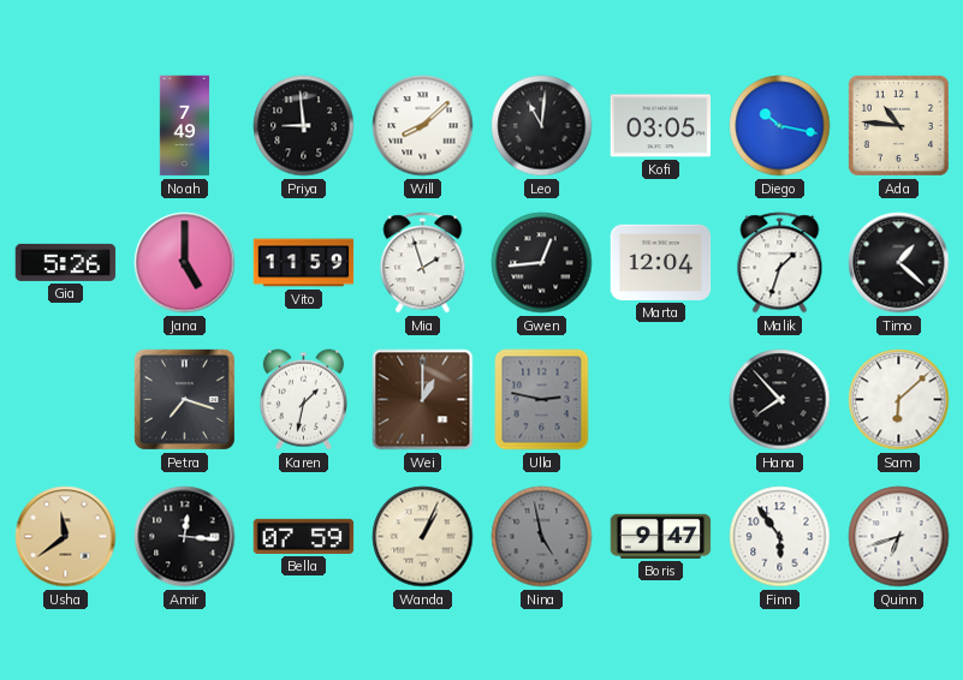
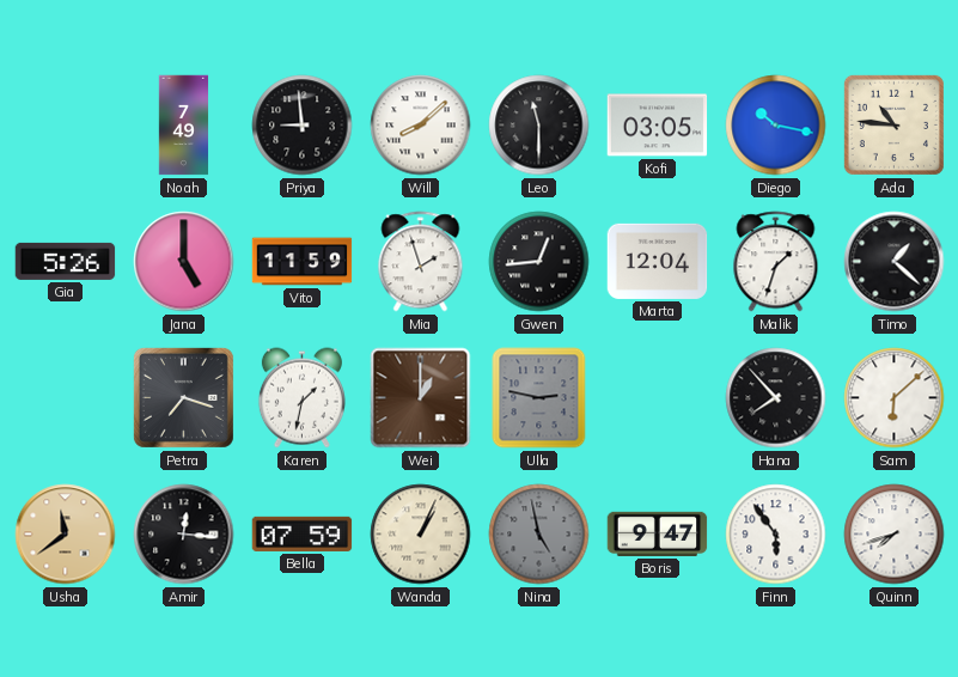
Leo: 11:01 -> 11:30
Quinn: 6:42 -> 7:42
